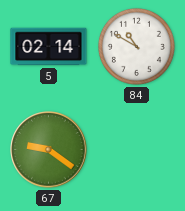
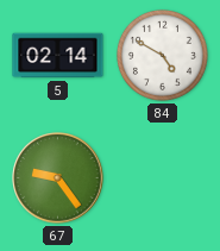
84: 10:50 -> 4:50
67: 9:21 -> 9:24
